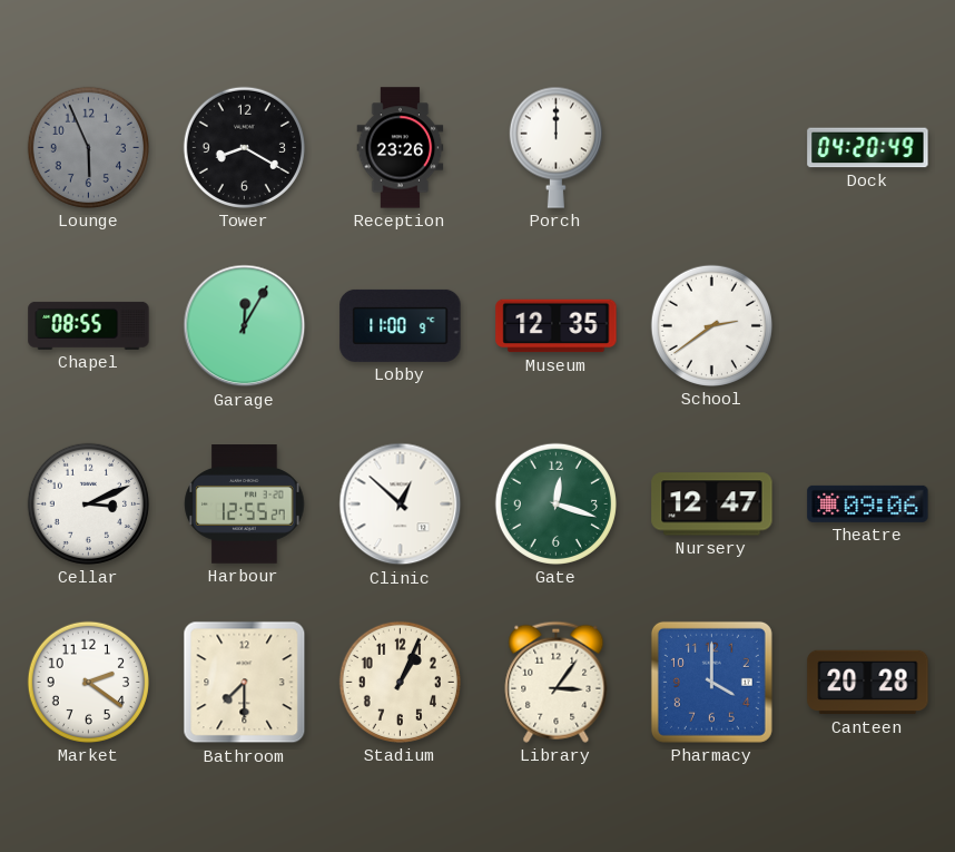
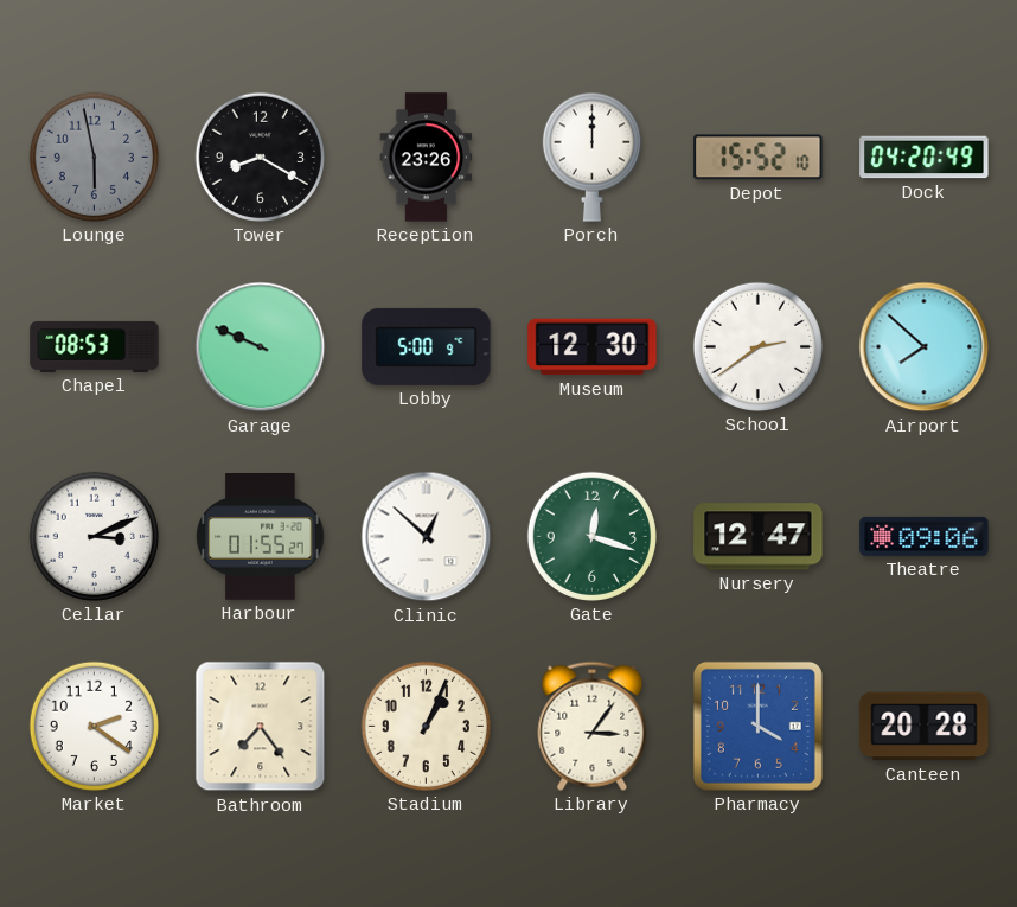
Lounge: 5:56 -> 5:58
Depot: none -> 15:52
Chapel: 08:55 -> 08:53
Garage: 12:05 -> 9:49
Lobby: 11:00 -> 5:00
Museum: 12:35 -> 12:30
Airport: none -> 7:52
Harbour: 12:55 -> 01:55
Bathroom: 7:30 -> 7:24
